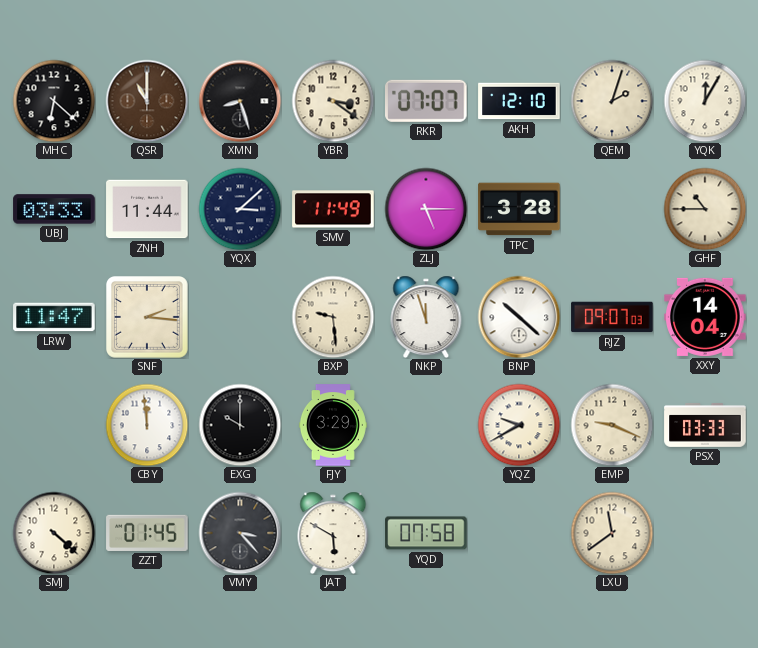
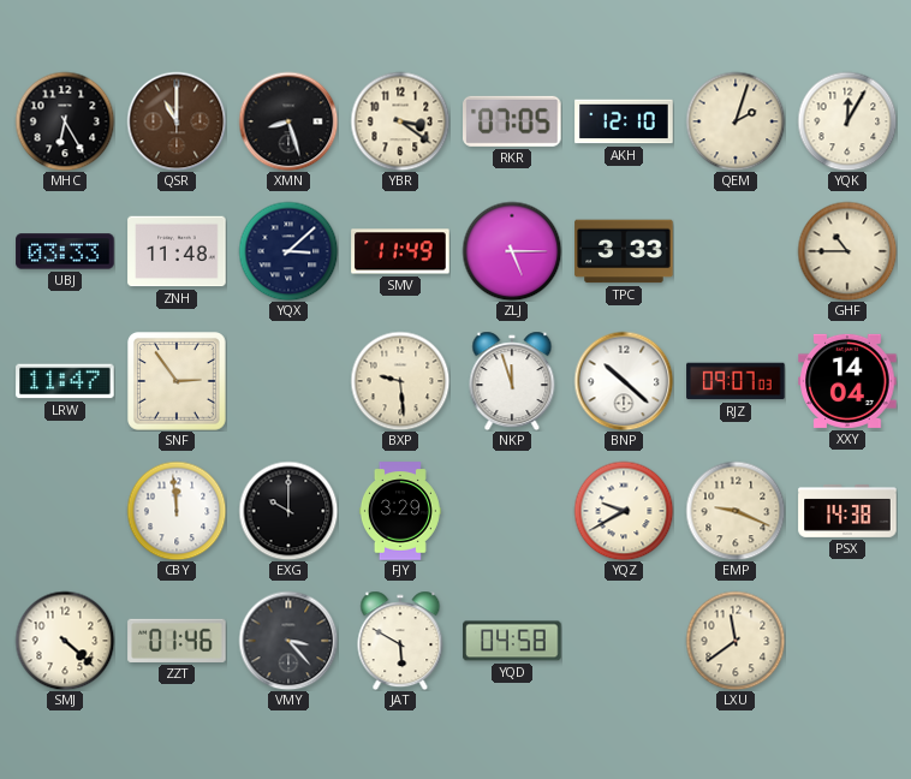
MHC: 6:22 -> 6:25
RKR: 07:07 -> 07:05
ZNH: 11:44 -> 11:48
TPC: 3:28 -> 3:33
SNF: 2:16 -> 2:54
PSX: 03:33 -> 14:38
ZZT: 01:45 -> 01:46
YQD: 07:58 -> 04:58
